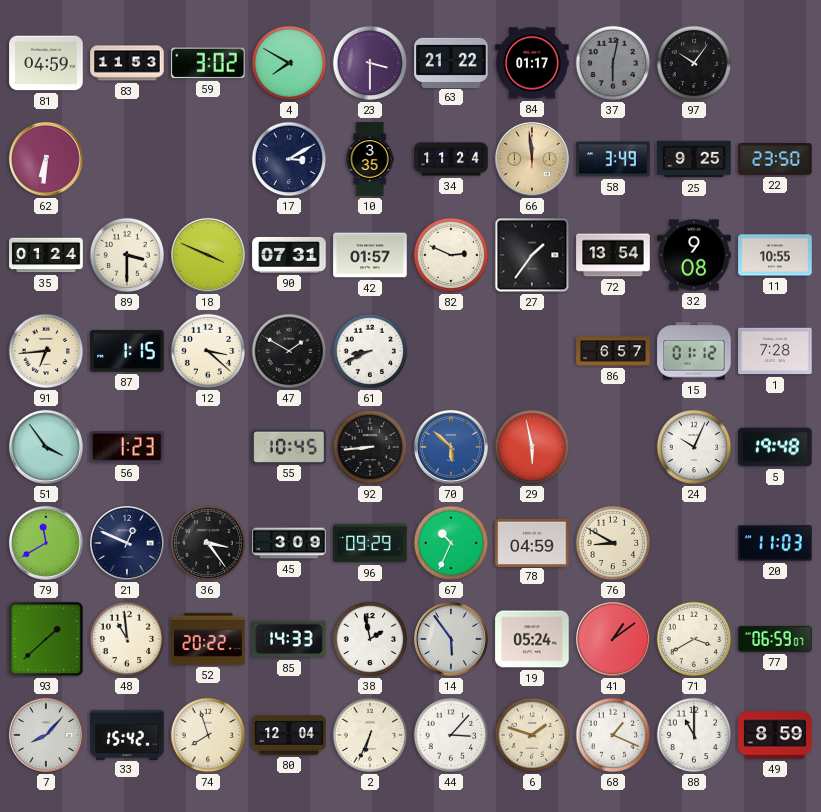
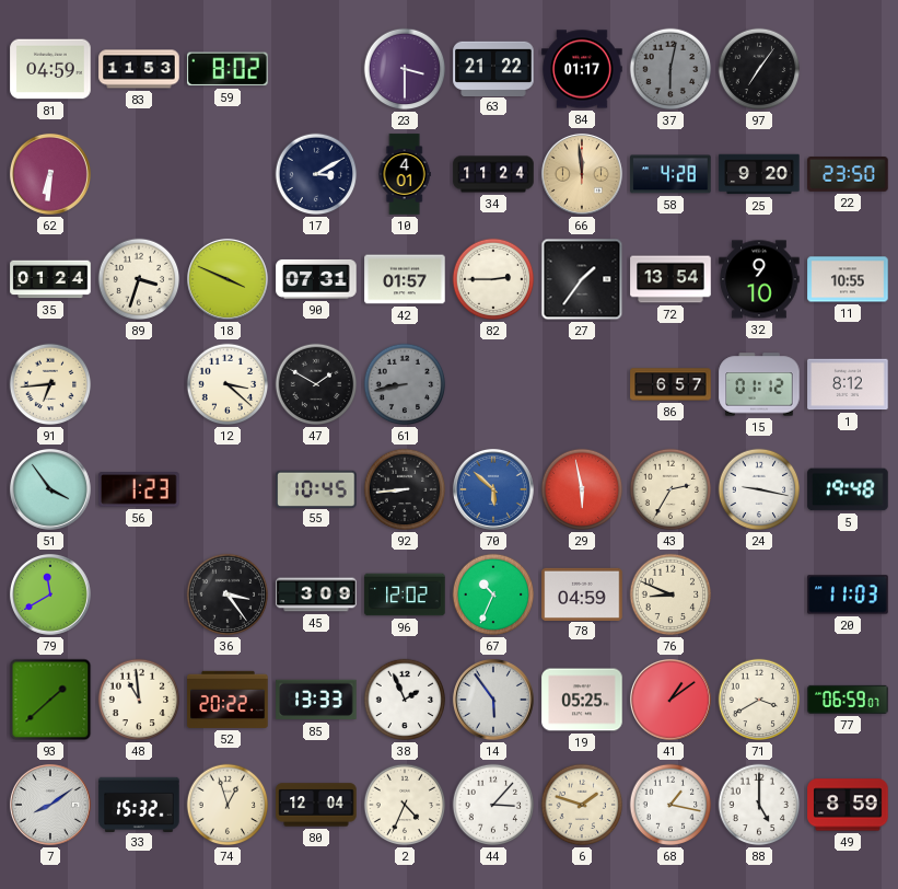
59: 3:02 -> 8:02
4: 7:50 -> none
97: 10:06 -> 7:06
10: 3:35 -> 4:01
58: 3:49 -> 4:28
25: 9:25 -> 9:20
89: 3:30 -> 3:33
82: 2:49 -> 2:45
32: 9:08 -> 9:10
87: 1:15 -> none
61: 8:41 -> 8:43
61 dial: white -> grey
1: 7:28 -> 8:12
43: none -> 2:35
24: 10:04 -> 9:17
21: 12:49 -> none
96: 09:29 -> 12:02
76: 8:50 -> 8:49
85: 14:33 -> 13:33
38: 1:58 -> 1:56
19: 05:24 -> 05:25
7: 8:07 -> 8:09
33: 15:42 -> 15:32
74: 7:57 -> 12:57
2: 6:34 -> 4:34
68: 1:19 -> 1:17
88: 11:00 -> 5:00
